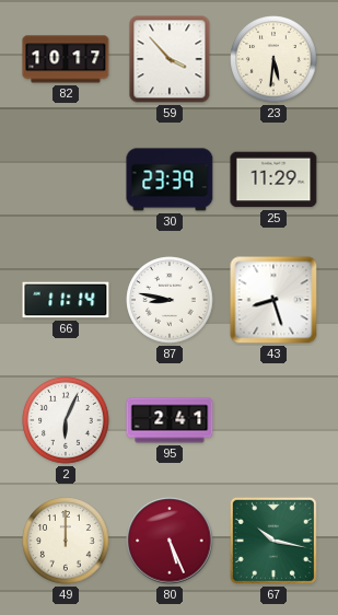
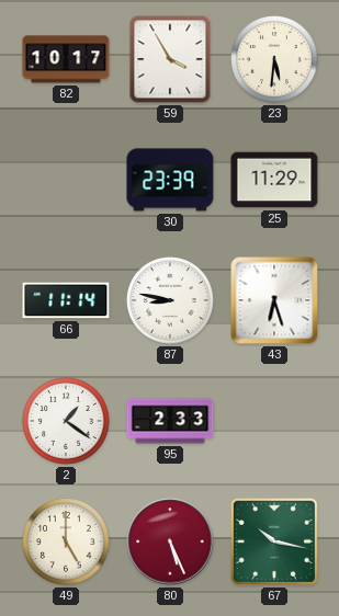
59: 3:53 -> 3:55
43: 8:27 -> 6:27
2: 6:04 -> 1:21
95: 2:41 -> 2:33
49: 12:00 -> 5:00
